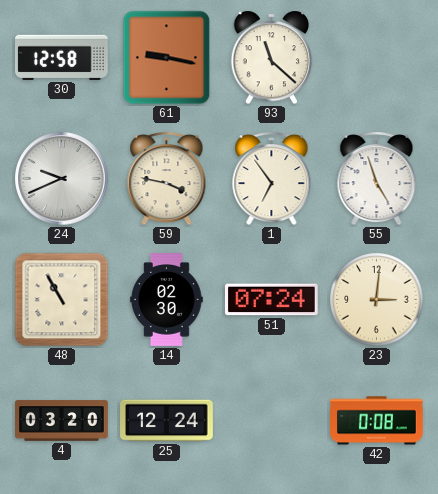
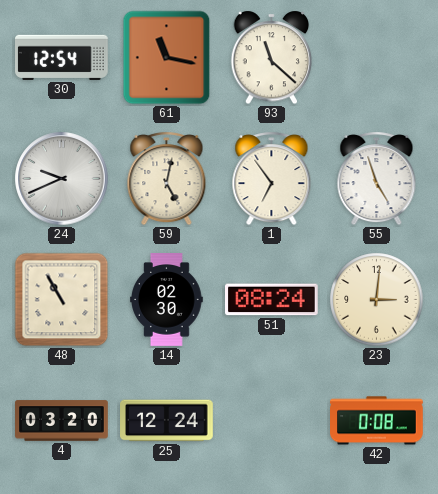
30: 12:58 -> 12:54
61: 9:17 -> 11:17
59: 3:47 -> 5:02
51: 07:24 -> 08:24
